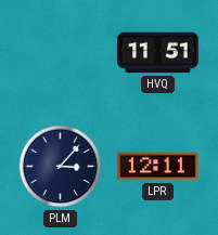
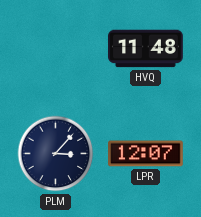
HVQ: 11:51 -> 11:48
LPR: 12:11 -> 12:07
